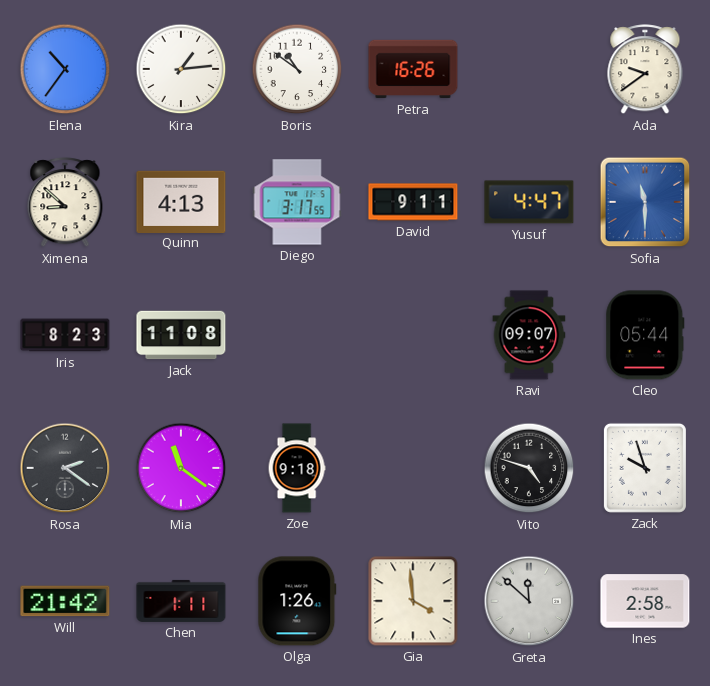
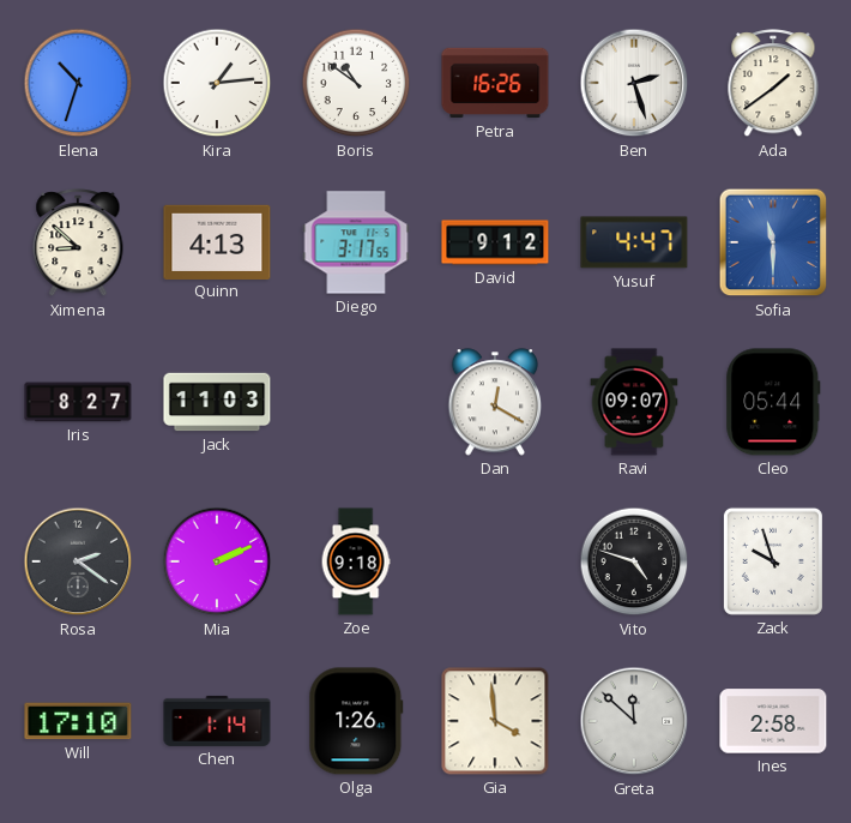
Elena: 10:36 -> 10:33
Ben: none -> 2:27
Ada: 9:39 -> 1:39
David: 9:11 -> 9:12
Iris: 8:23 -> 8:27
Jack: 11:08 -> 11:03
Dan: none -> 12:20
Mia: 11:21 -> 2:11
Will: 21:42 -> 17:10
Chen: 1:11 -> 1:14
